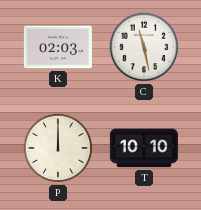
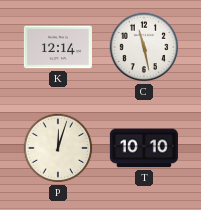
K: 02:03 -> 12:14
P: 12:00 -> 12:03
